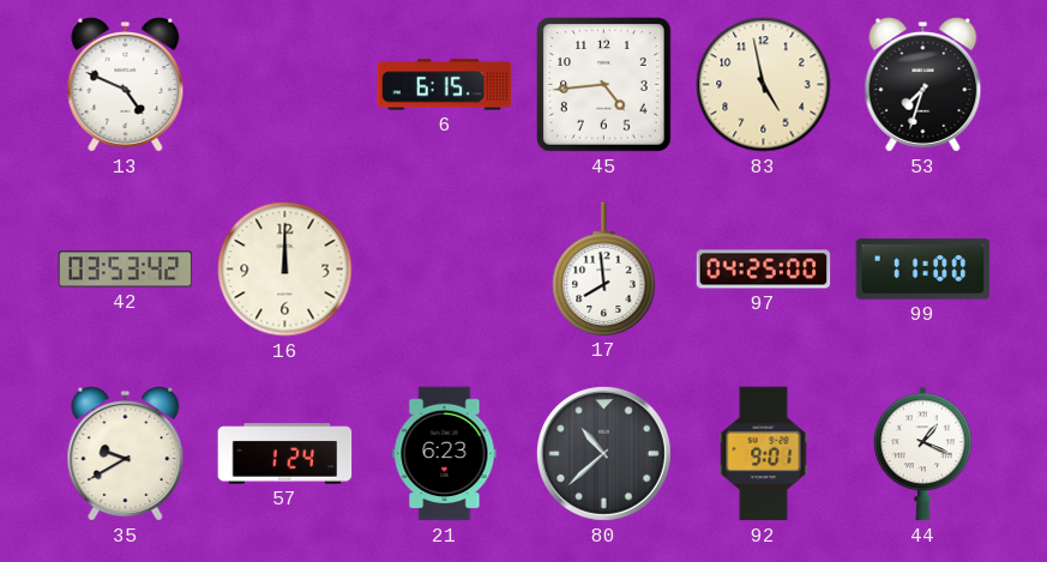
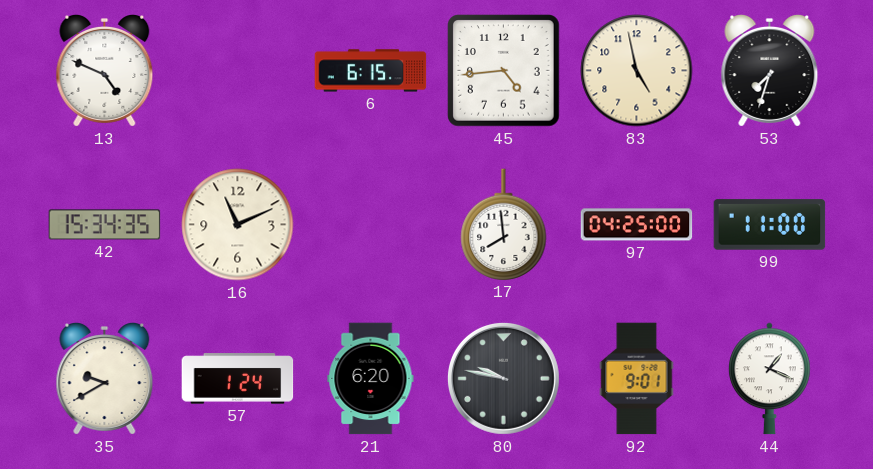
42: 03:53 -> 15:34
16: 12:00 -> 11:11
21: 6:23 -> 6:20
80: 10:38 -> 9:47
